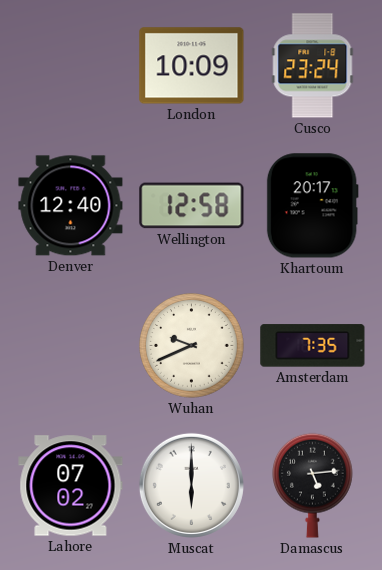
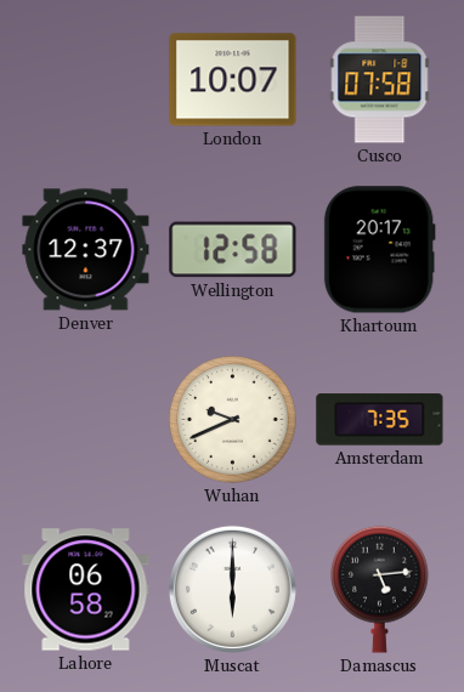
London: 10:09 -> 10:07
Cusco: 23:24 -> 07:58
Denver: 12:40 -> 12:37
Lahore: 07:02 -> 06:58
